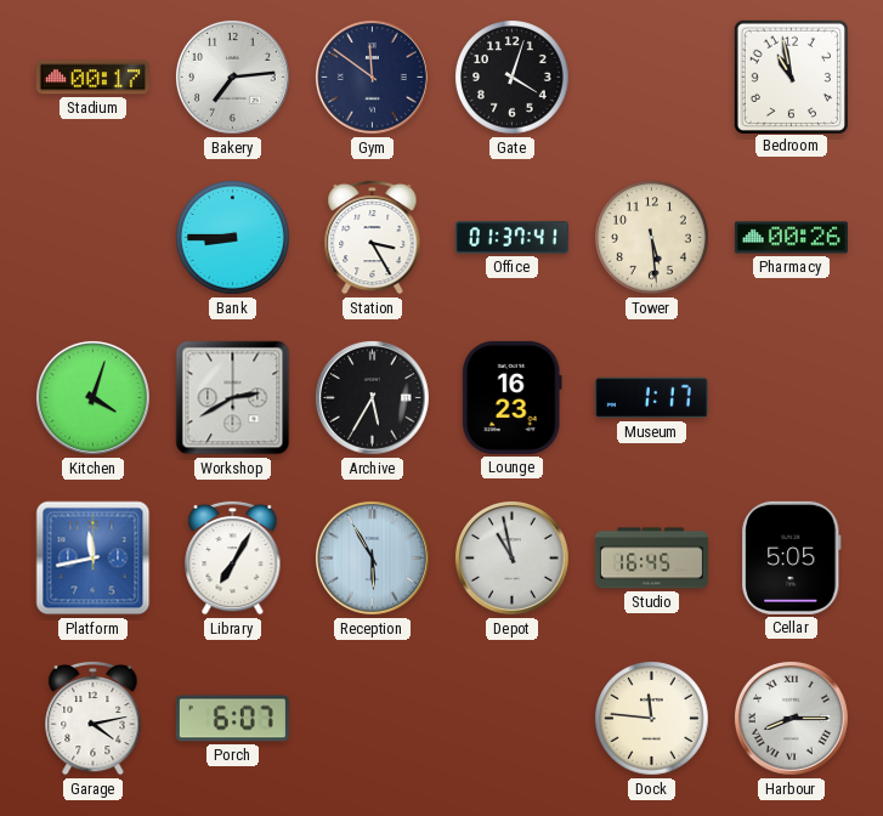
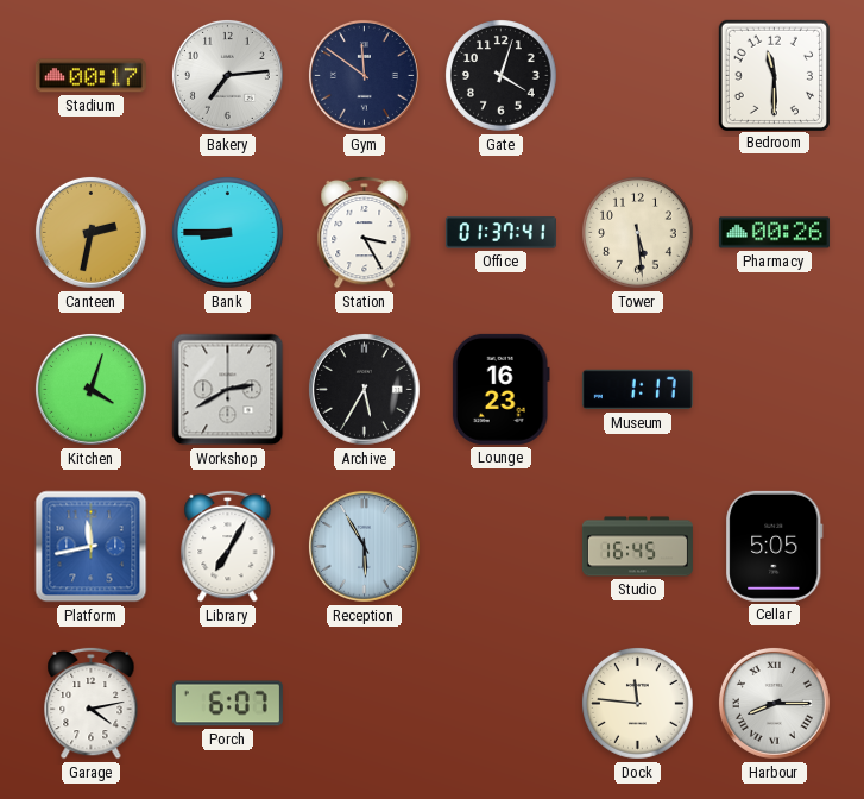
Bedroom: 10:58 -> 11:30
Canteen: none -> 2:32
Depot: 10:58 -> none
